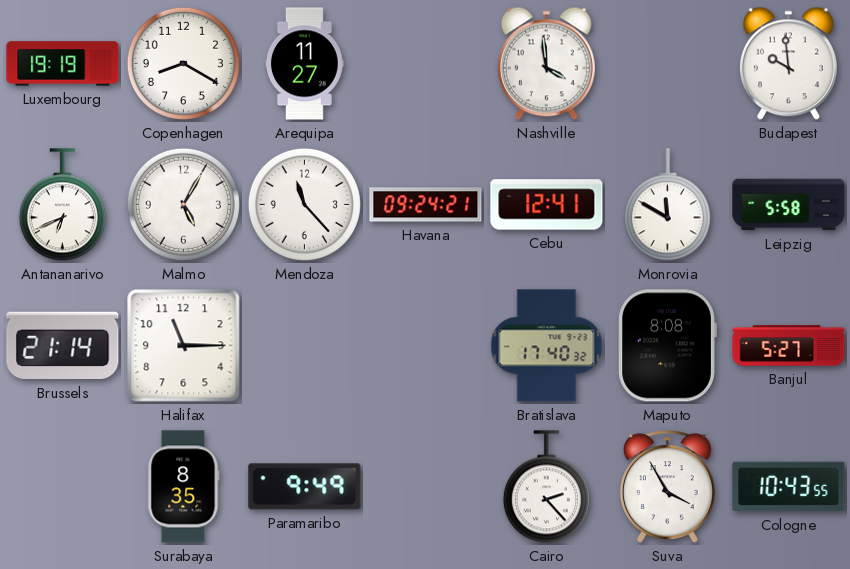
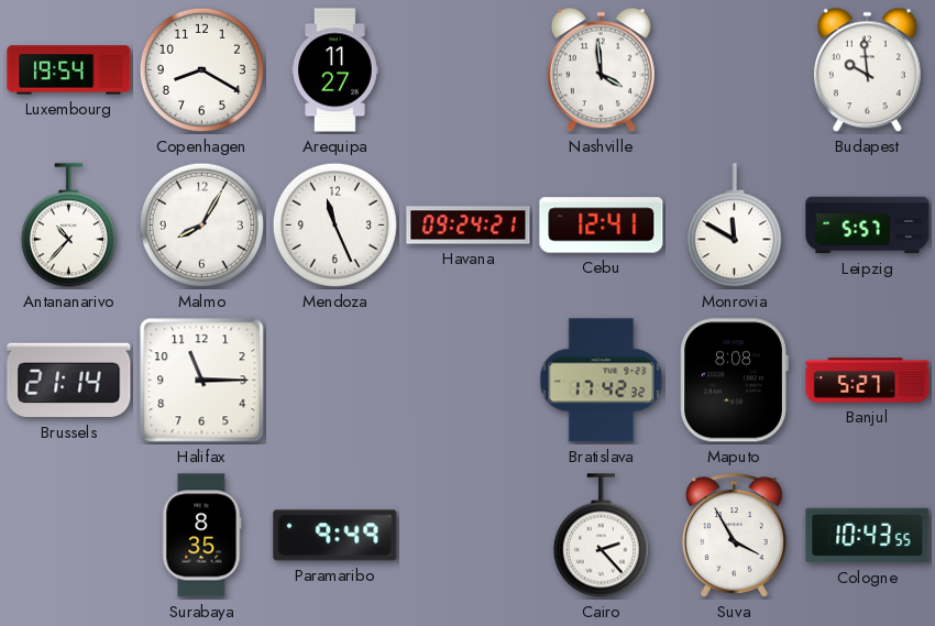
Luxembourg: 19:19 -> 19:54
Antananarivo: 6:41 -> 10:37
Malmo: 5:05 -> 8:05
Mendoza: 11:23 -> 11:26
Leipzig: 5:58 -> 5:57
Bratislava: 17:40 -> 17:42
